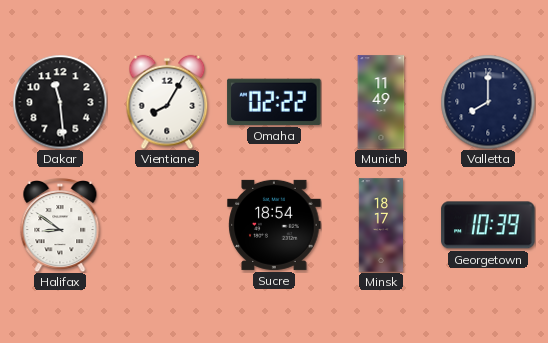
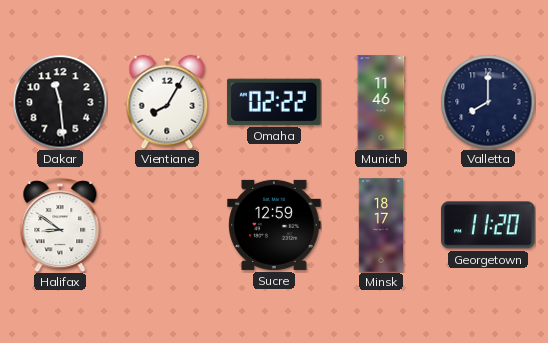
Munich: 11:49 -> 11:46
Sucre: 18:54 -> 12:59
Georgetown: 10:39 -> 11:20
